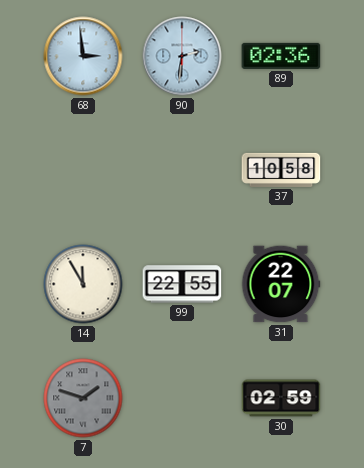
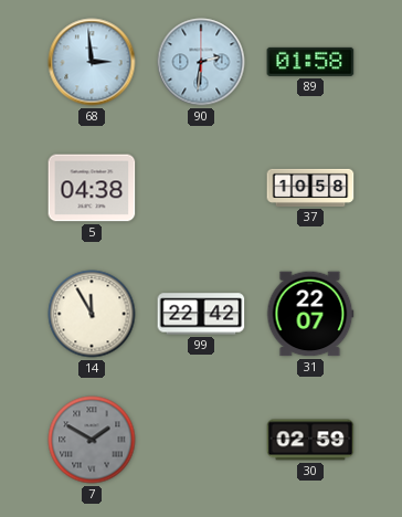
89: 02:36 -> 01:58
5: none -> 04:38
99: 22:55 -> 22:42
7: 1:48 -> 1:50
